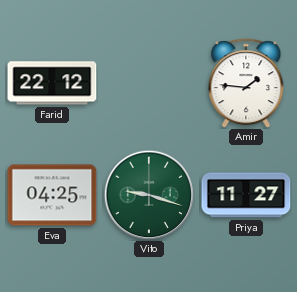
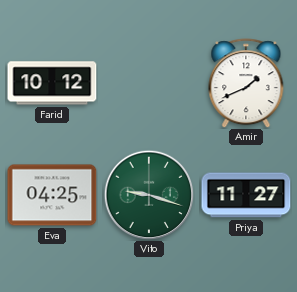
Farid: 22:12 -> 10:12
Amir: 1:46 -> 1:41
